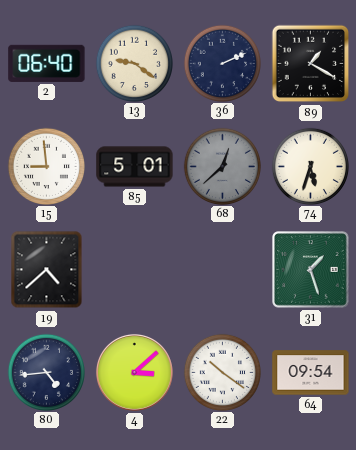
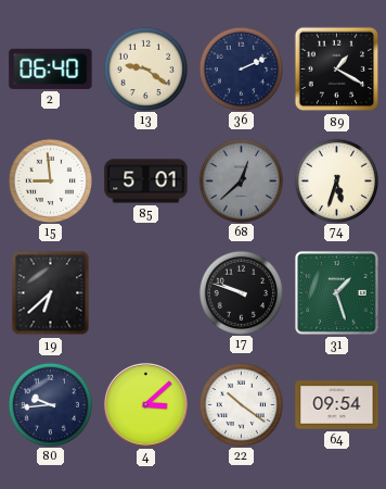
19: 4:38 -> 6:38
17: none -> 9:48
80: 4:44 -> 9:44
